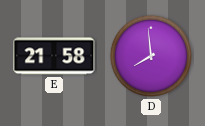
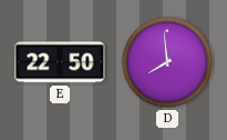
E: 21:58 -> 22:50
